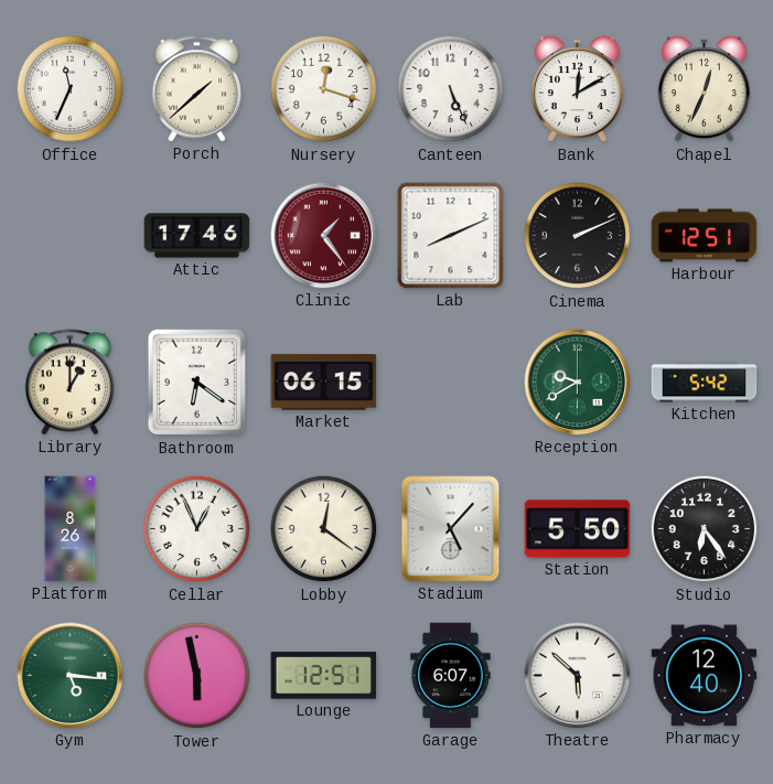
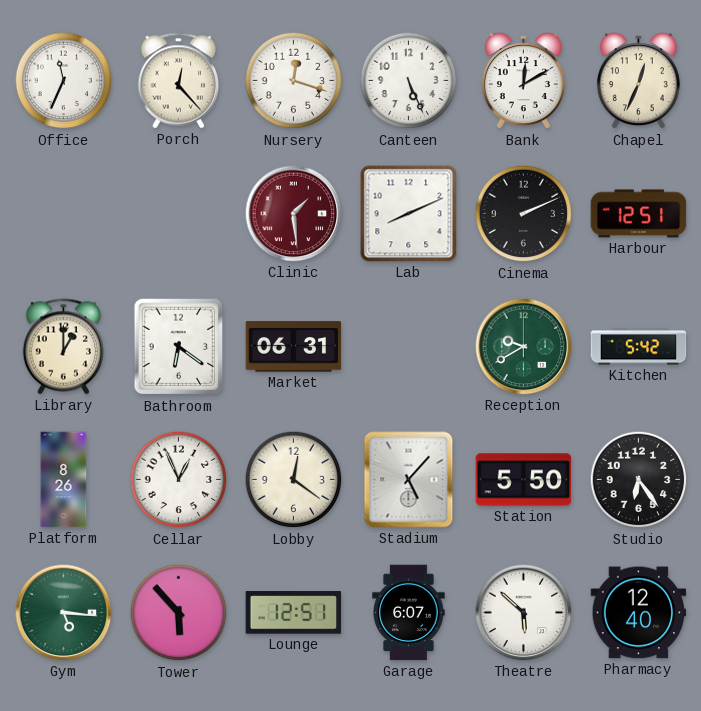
Porch: 1:38 -> 12:23
Attic: 17:46 -> none
Clinic: 1:24 -> 1:29
Market: 06:15 -> 06:31
Tower: 5:58 -> 5:53
